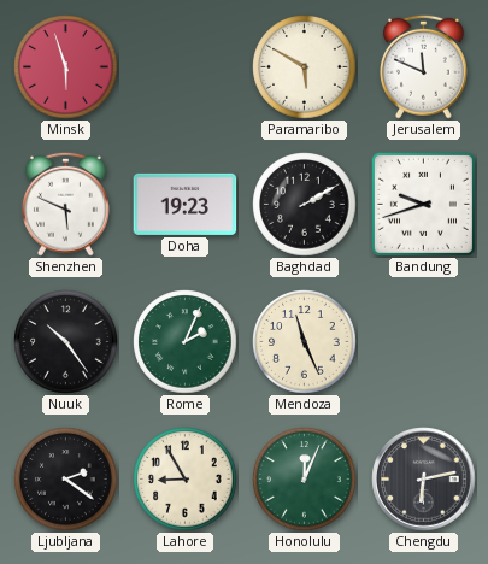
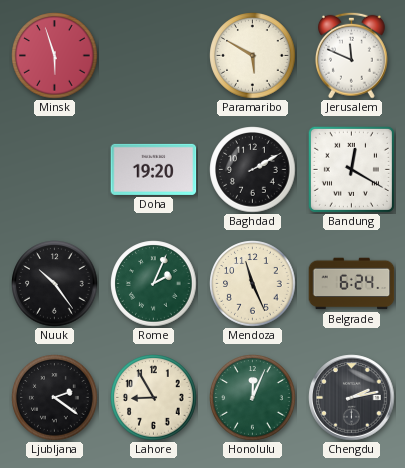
Shenzhen: 5:49 -> none
Doha: 19:23 -> 19:20
Bandung: 9:42 -> 12:20
Belgrade: none -> 6:24
Chengdu: 6:13 -> 2:13
